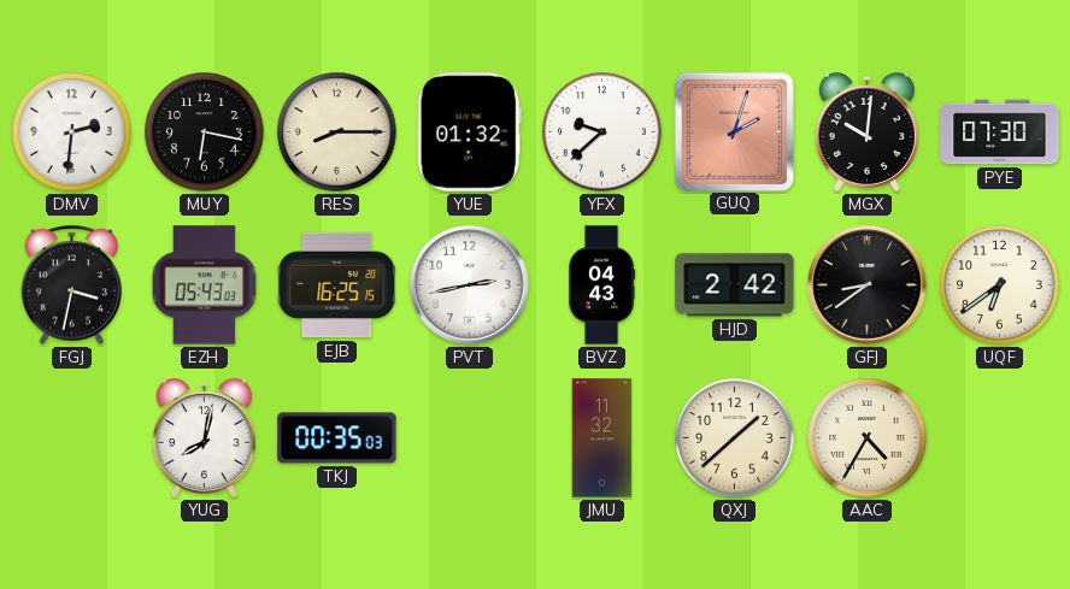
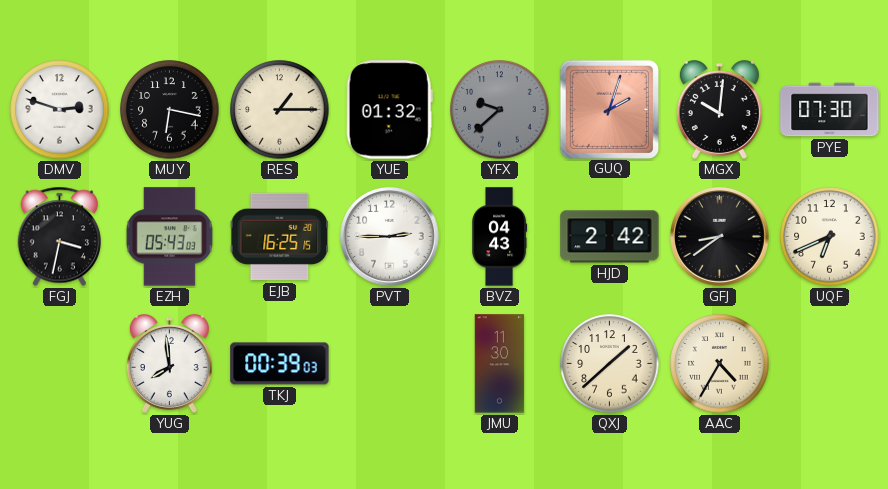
DMV: 2:31 -> 2:48
RES: 8:15 -> 1:15
YFX dial: white -> grey
PVT: 2:43 -> 2:45
UQF: 6:39 -> 6:41
YUG: 8:02 -> 7:59
TKJ: 00:35 -> 00:39
JMU: 11:32 -> 11:30
